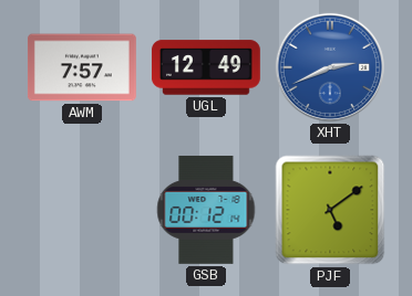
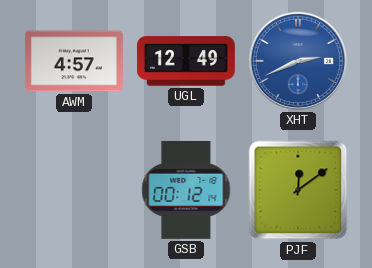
AWM: 7:57 -> 4:57
PJF: 5:09 -> 12:09
